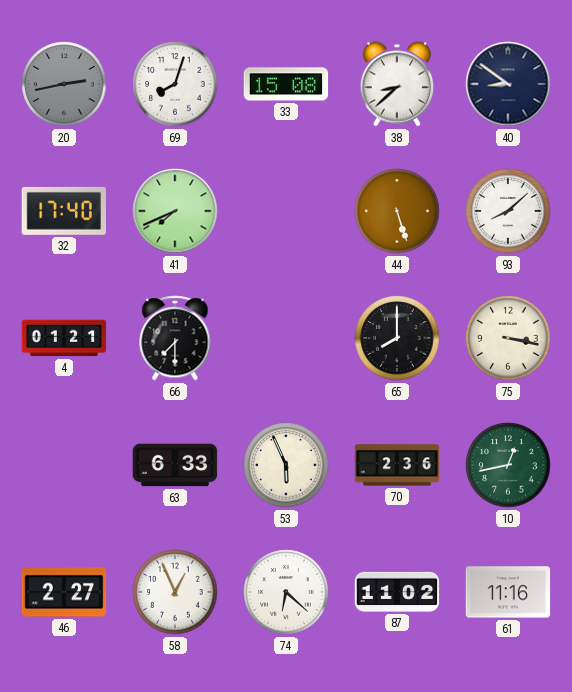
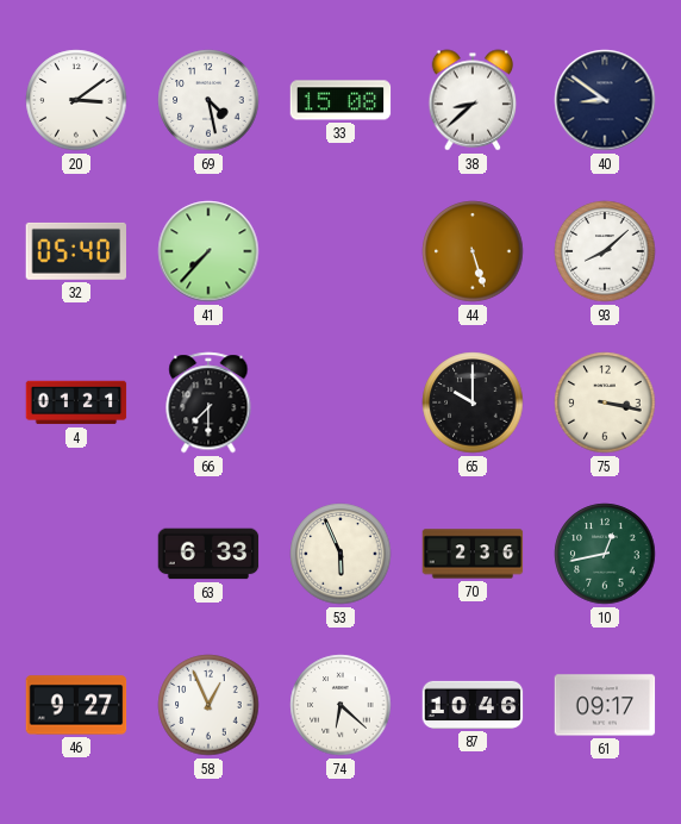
20: 2:43 -> 3:09
20 dial: grey -> white
69: 8:03 -> 4:28
32: 17:40 -> 05:40
41: 7:41 -> 7:37
65: 8:00 -> 10:00
46: 2:27 -> 9:27
87: 11:02 -> 10:46
61: 11:16 -> 09:17
